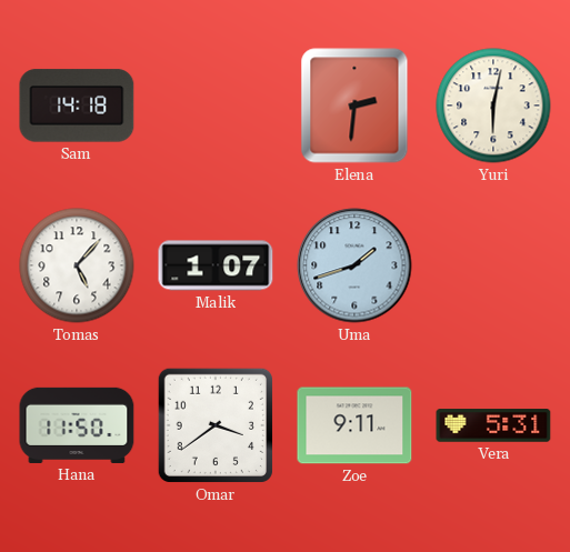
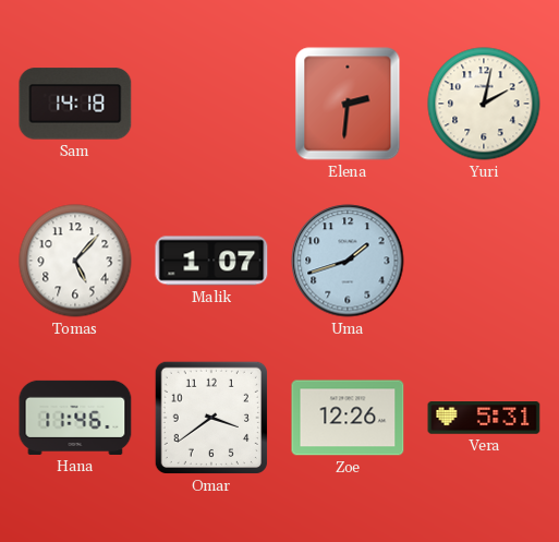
Yuri: 6:02 -> 2:02
Hana: 11:50 -> 11:46
Zoe: 9:11 -> 12:26
